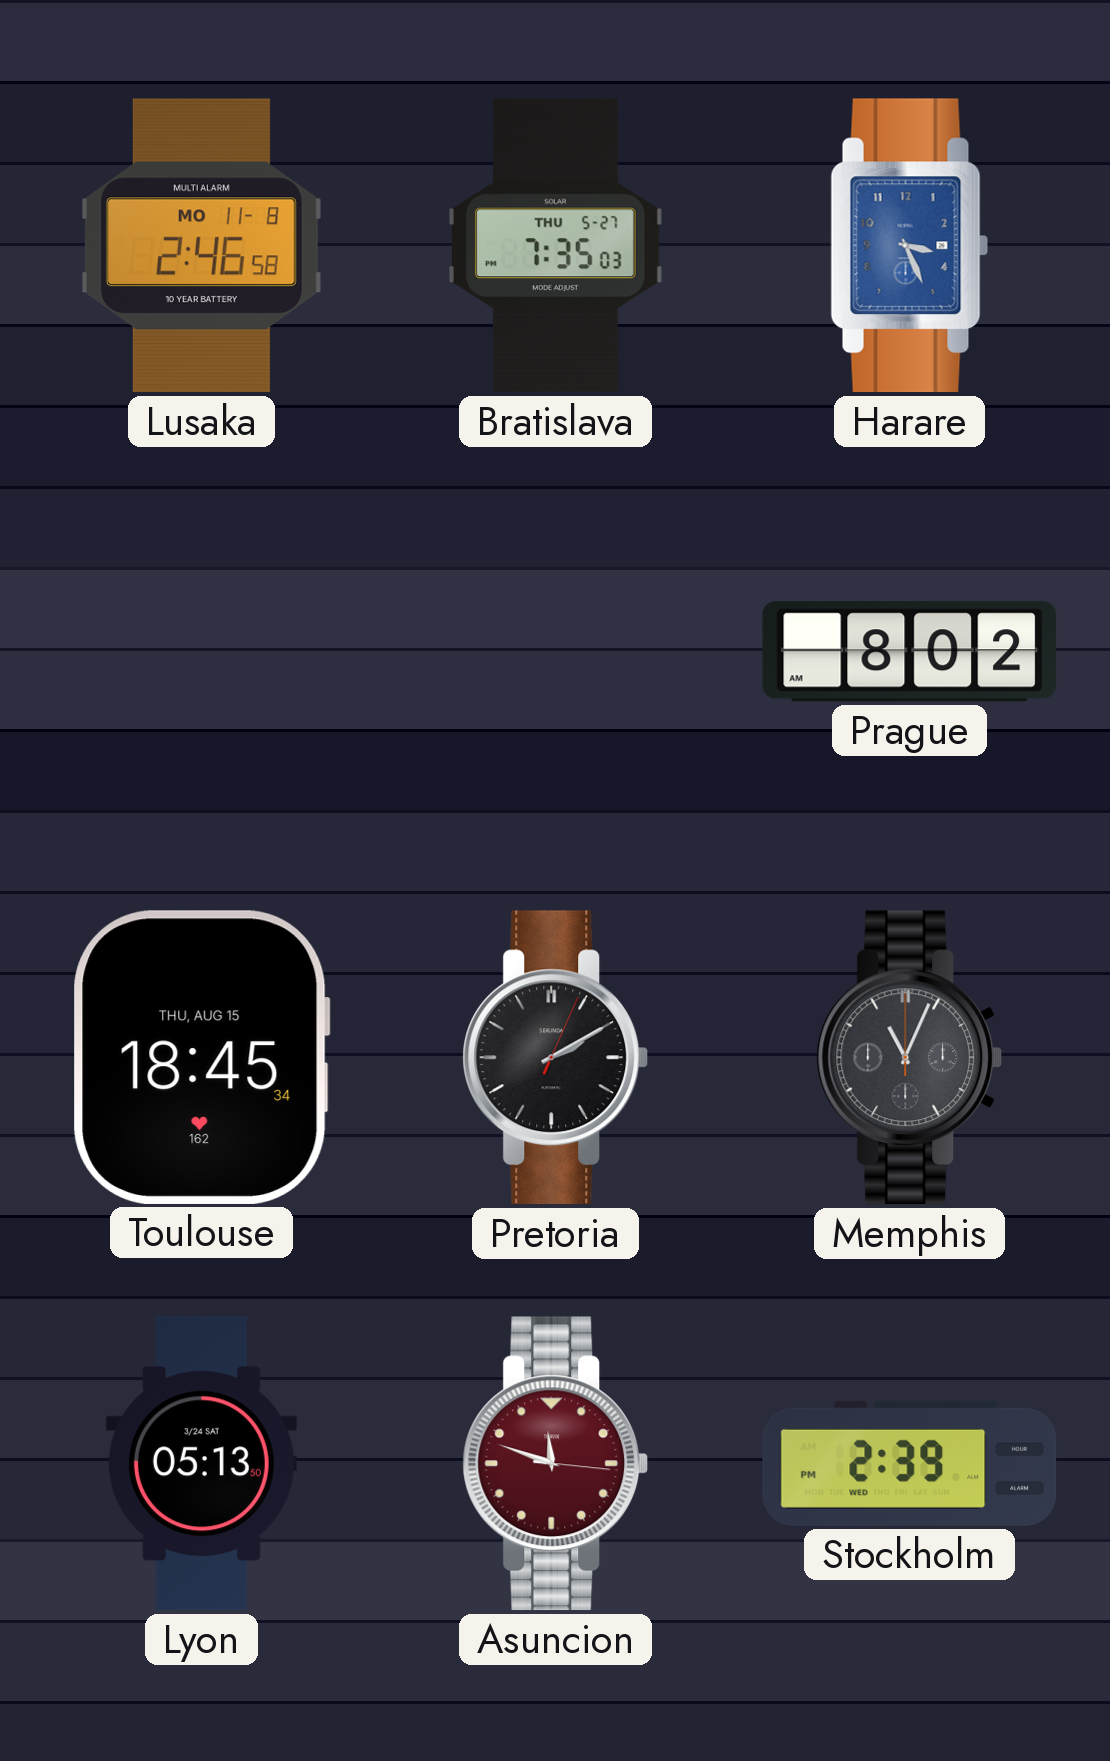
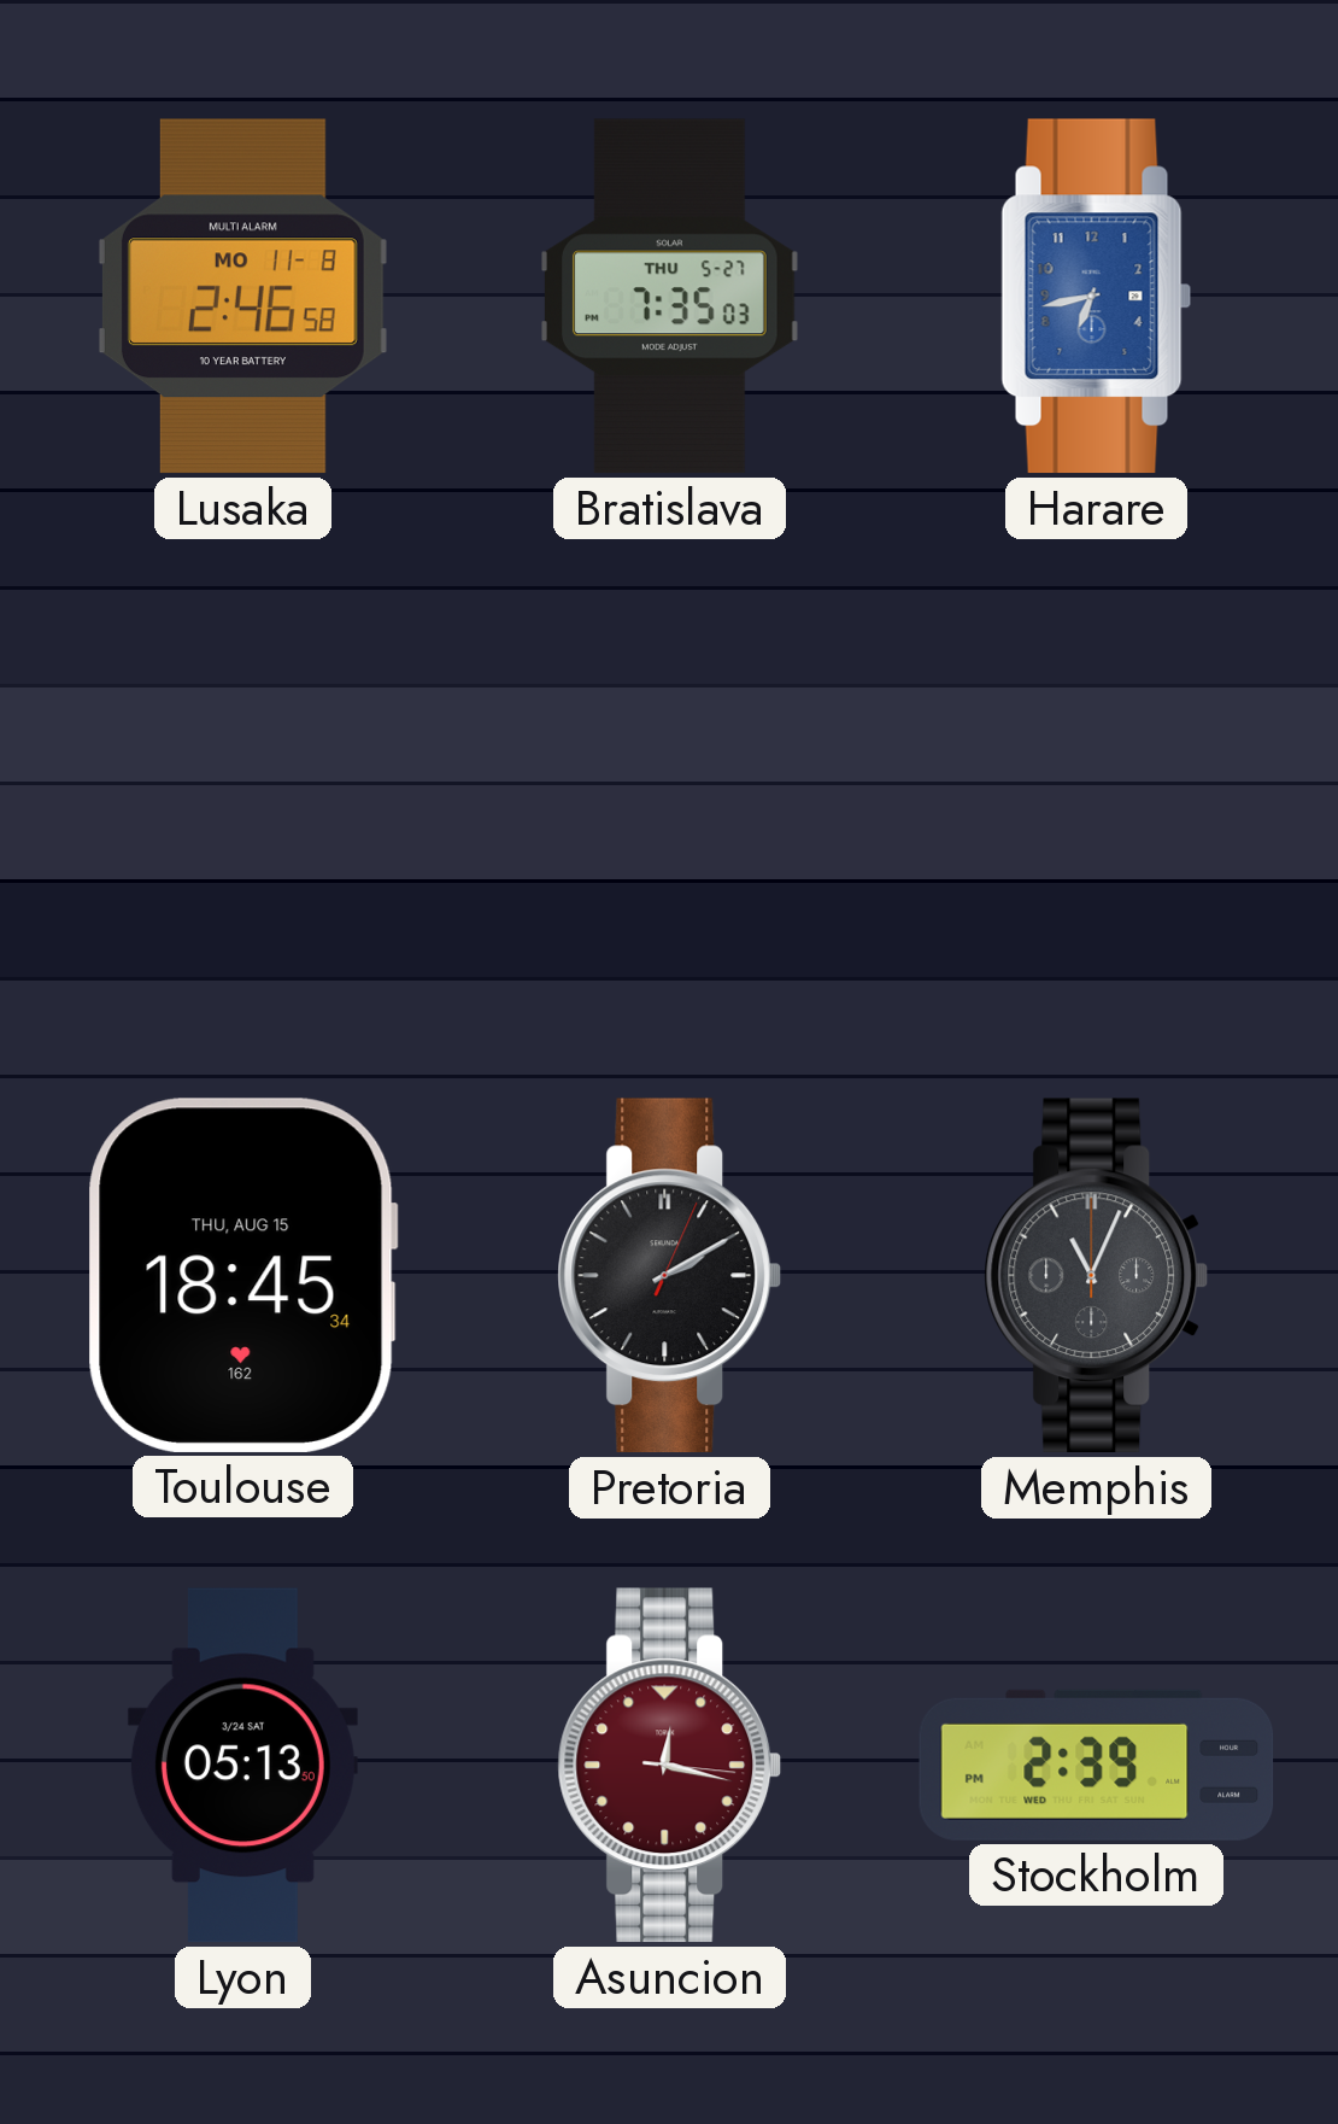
Harare: 3:26 -> 6:43
Prague: 8:02 -> none
Asuncion: 11:48 -> 12:17
